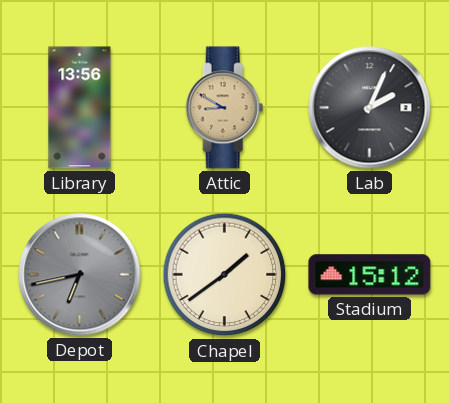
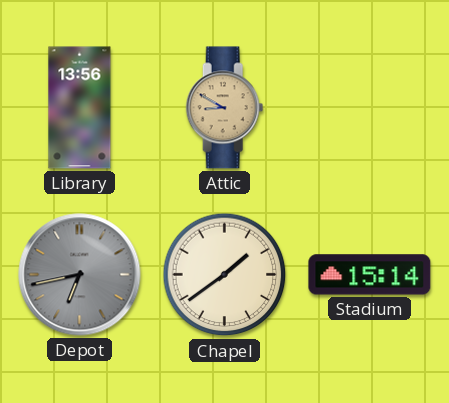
Lab: 2:04 -> none
Stadium: 15:12 -> 15:14
